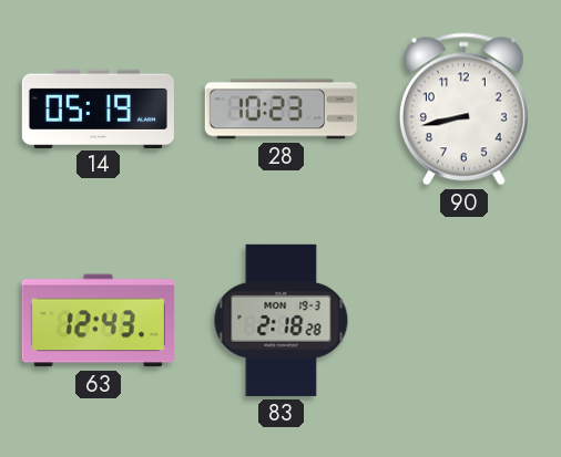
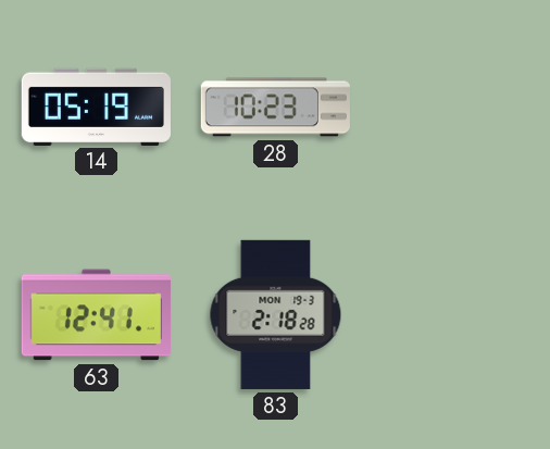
90: 8:43 -> none
63: 12:43 -> 12:41
